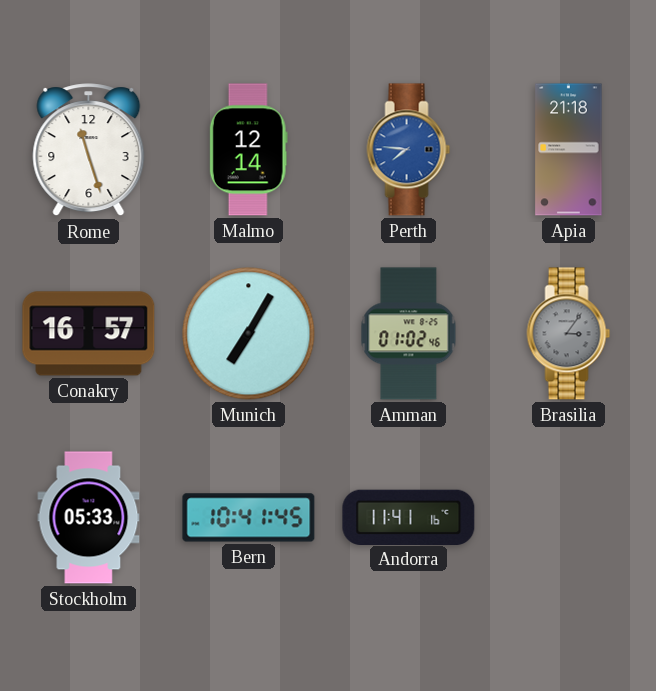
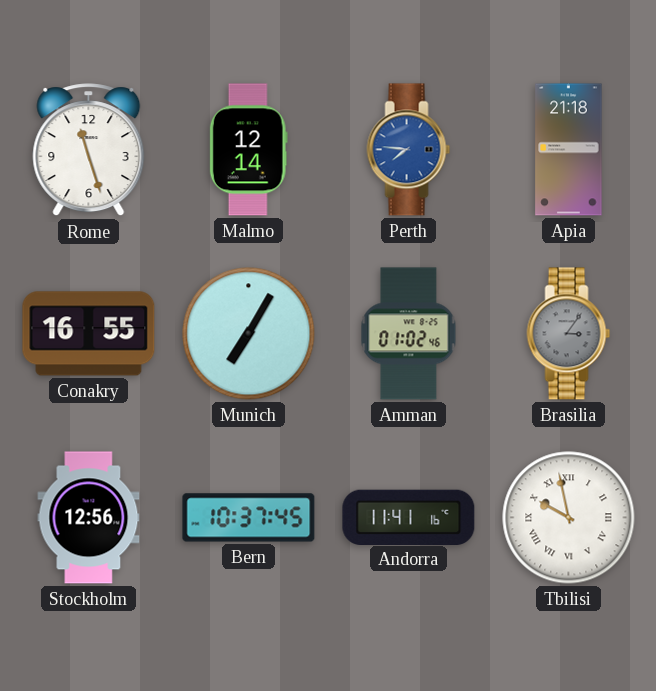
Conakry: 16:57 -> 16:55
Stockholm: 05:33 -> 12:56
Bern: 10:41 -> 10:37
Tbilisi: none -> 9:58
